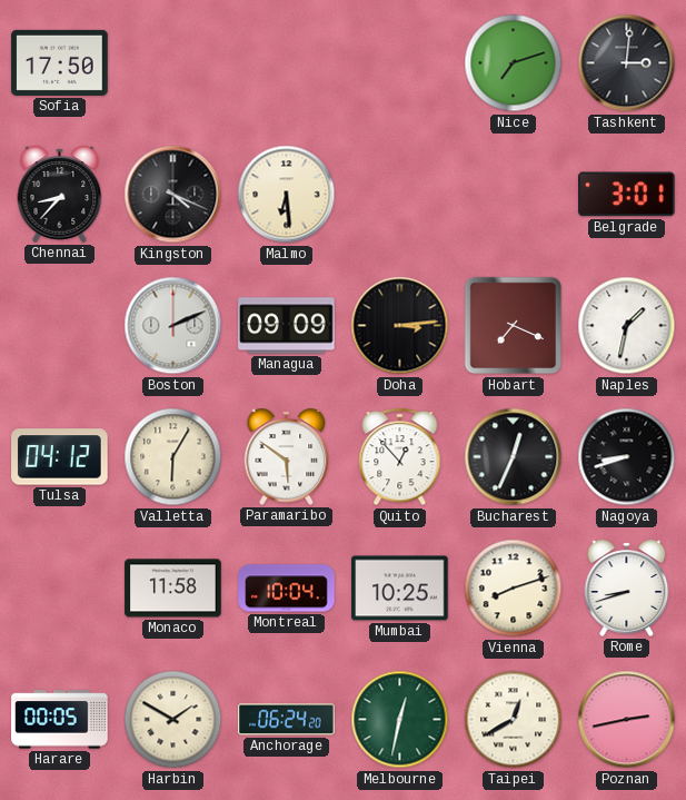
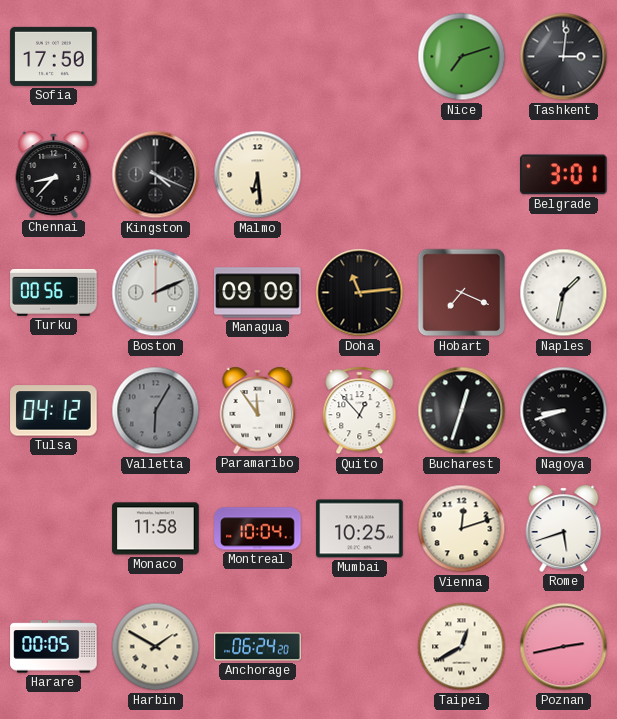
Turku: none -> 00:56
Doha: 3:14 -> 11:14
Valletta dial: cream -> grey
Paramaribo: 5:51 -> 11:54
Bucharest: 12:34 -> 12:33
Vienna: 8:12 -> 12:12
Rome: 8:42 -> 5:42
Melbourne: 12:32 -> none
